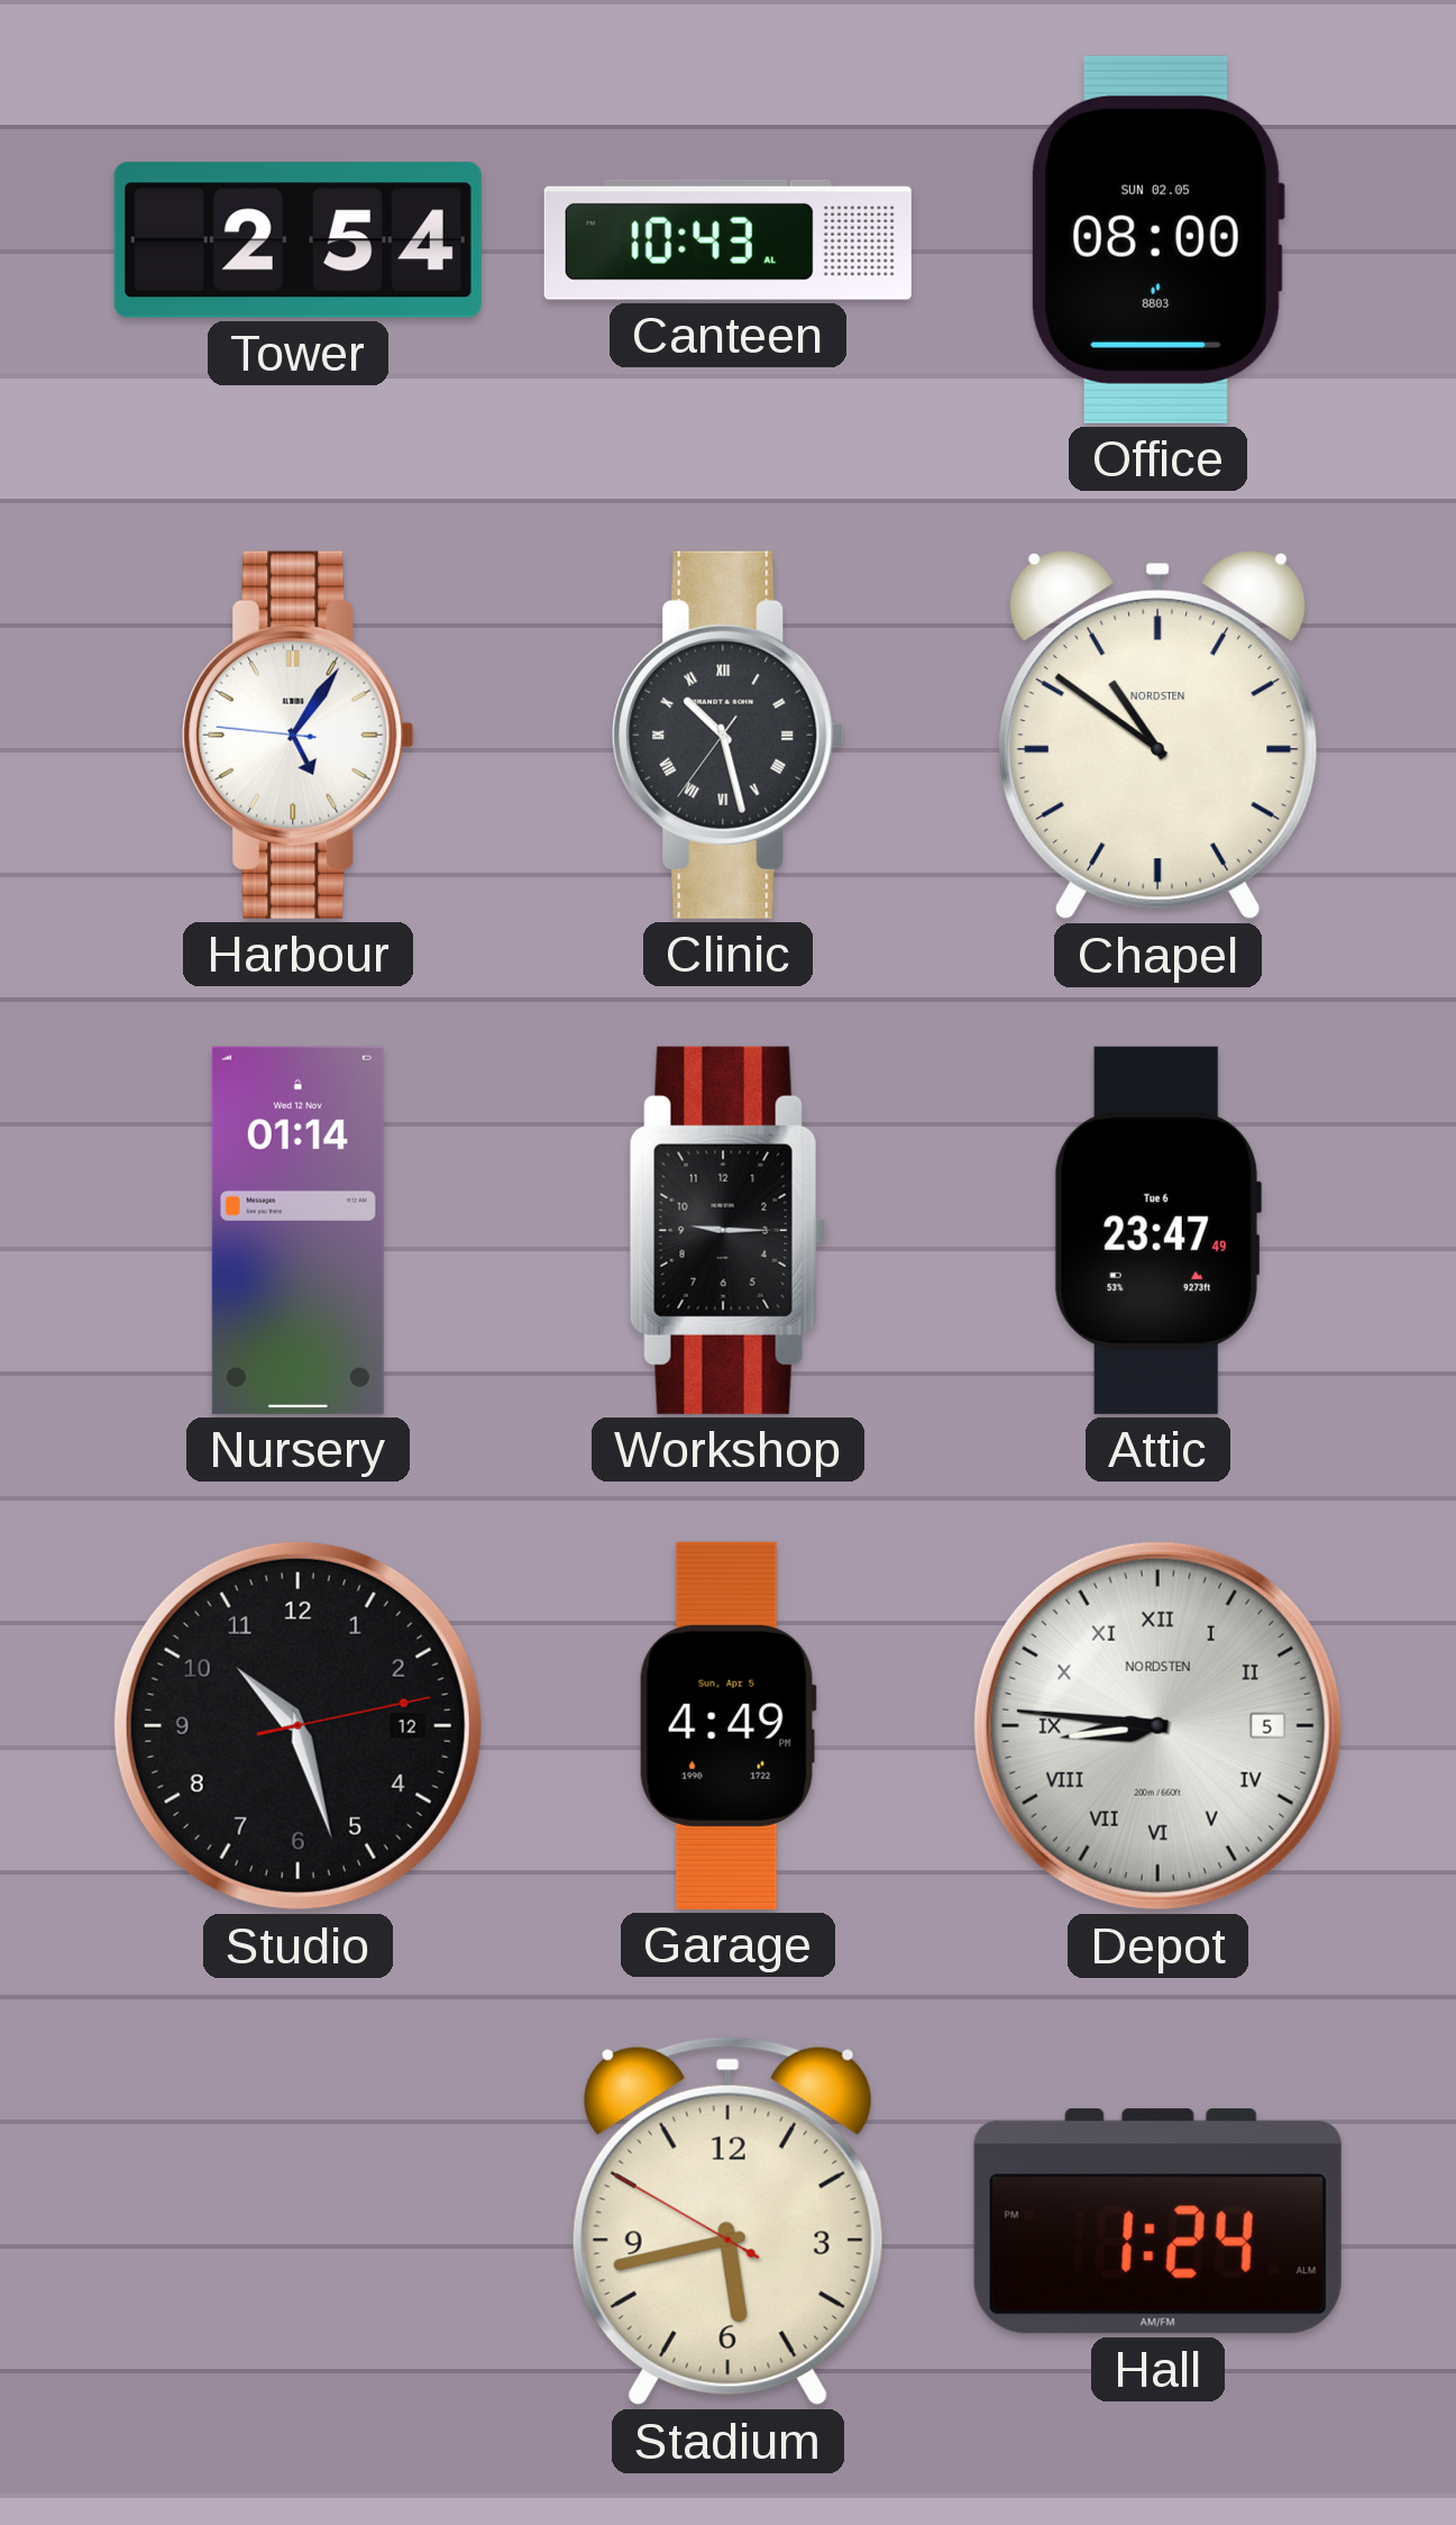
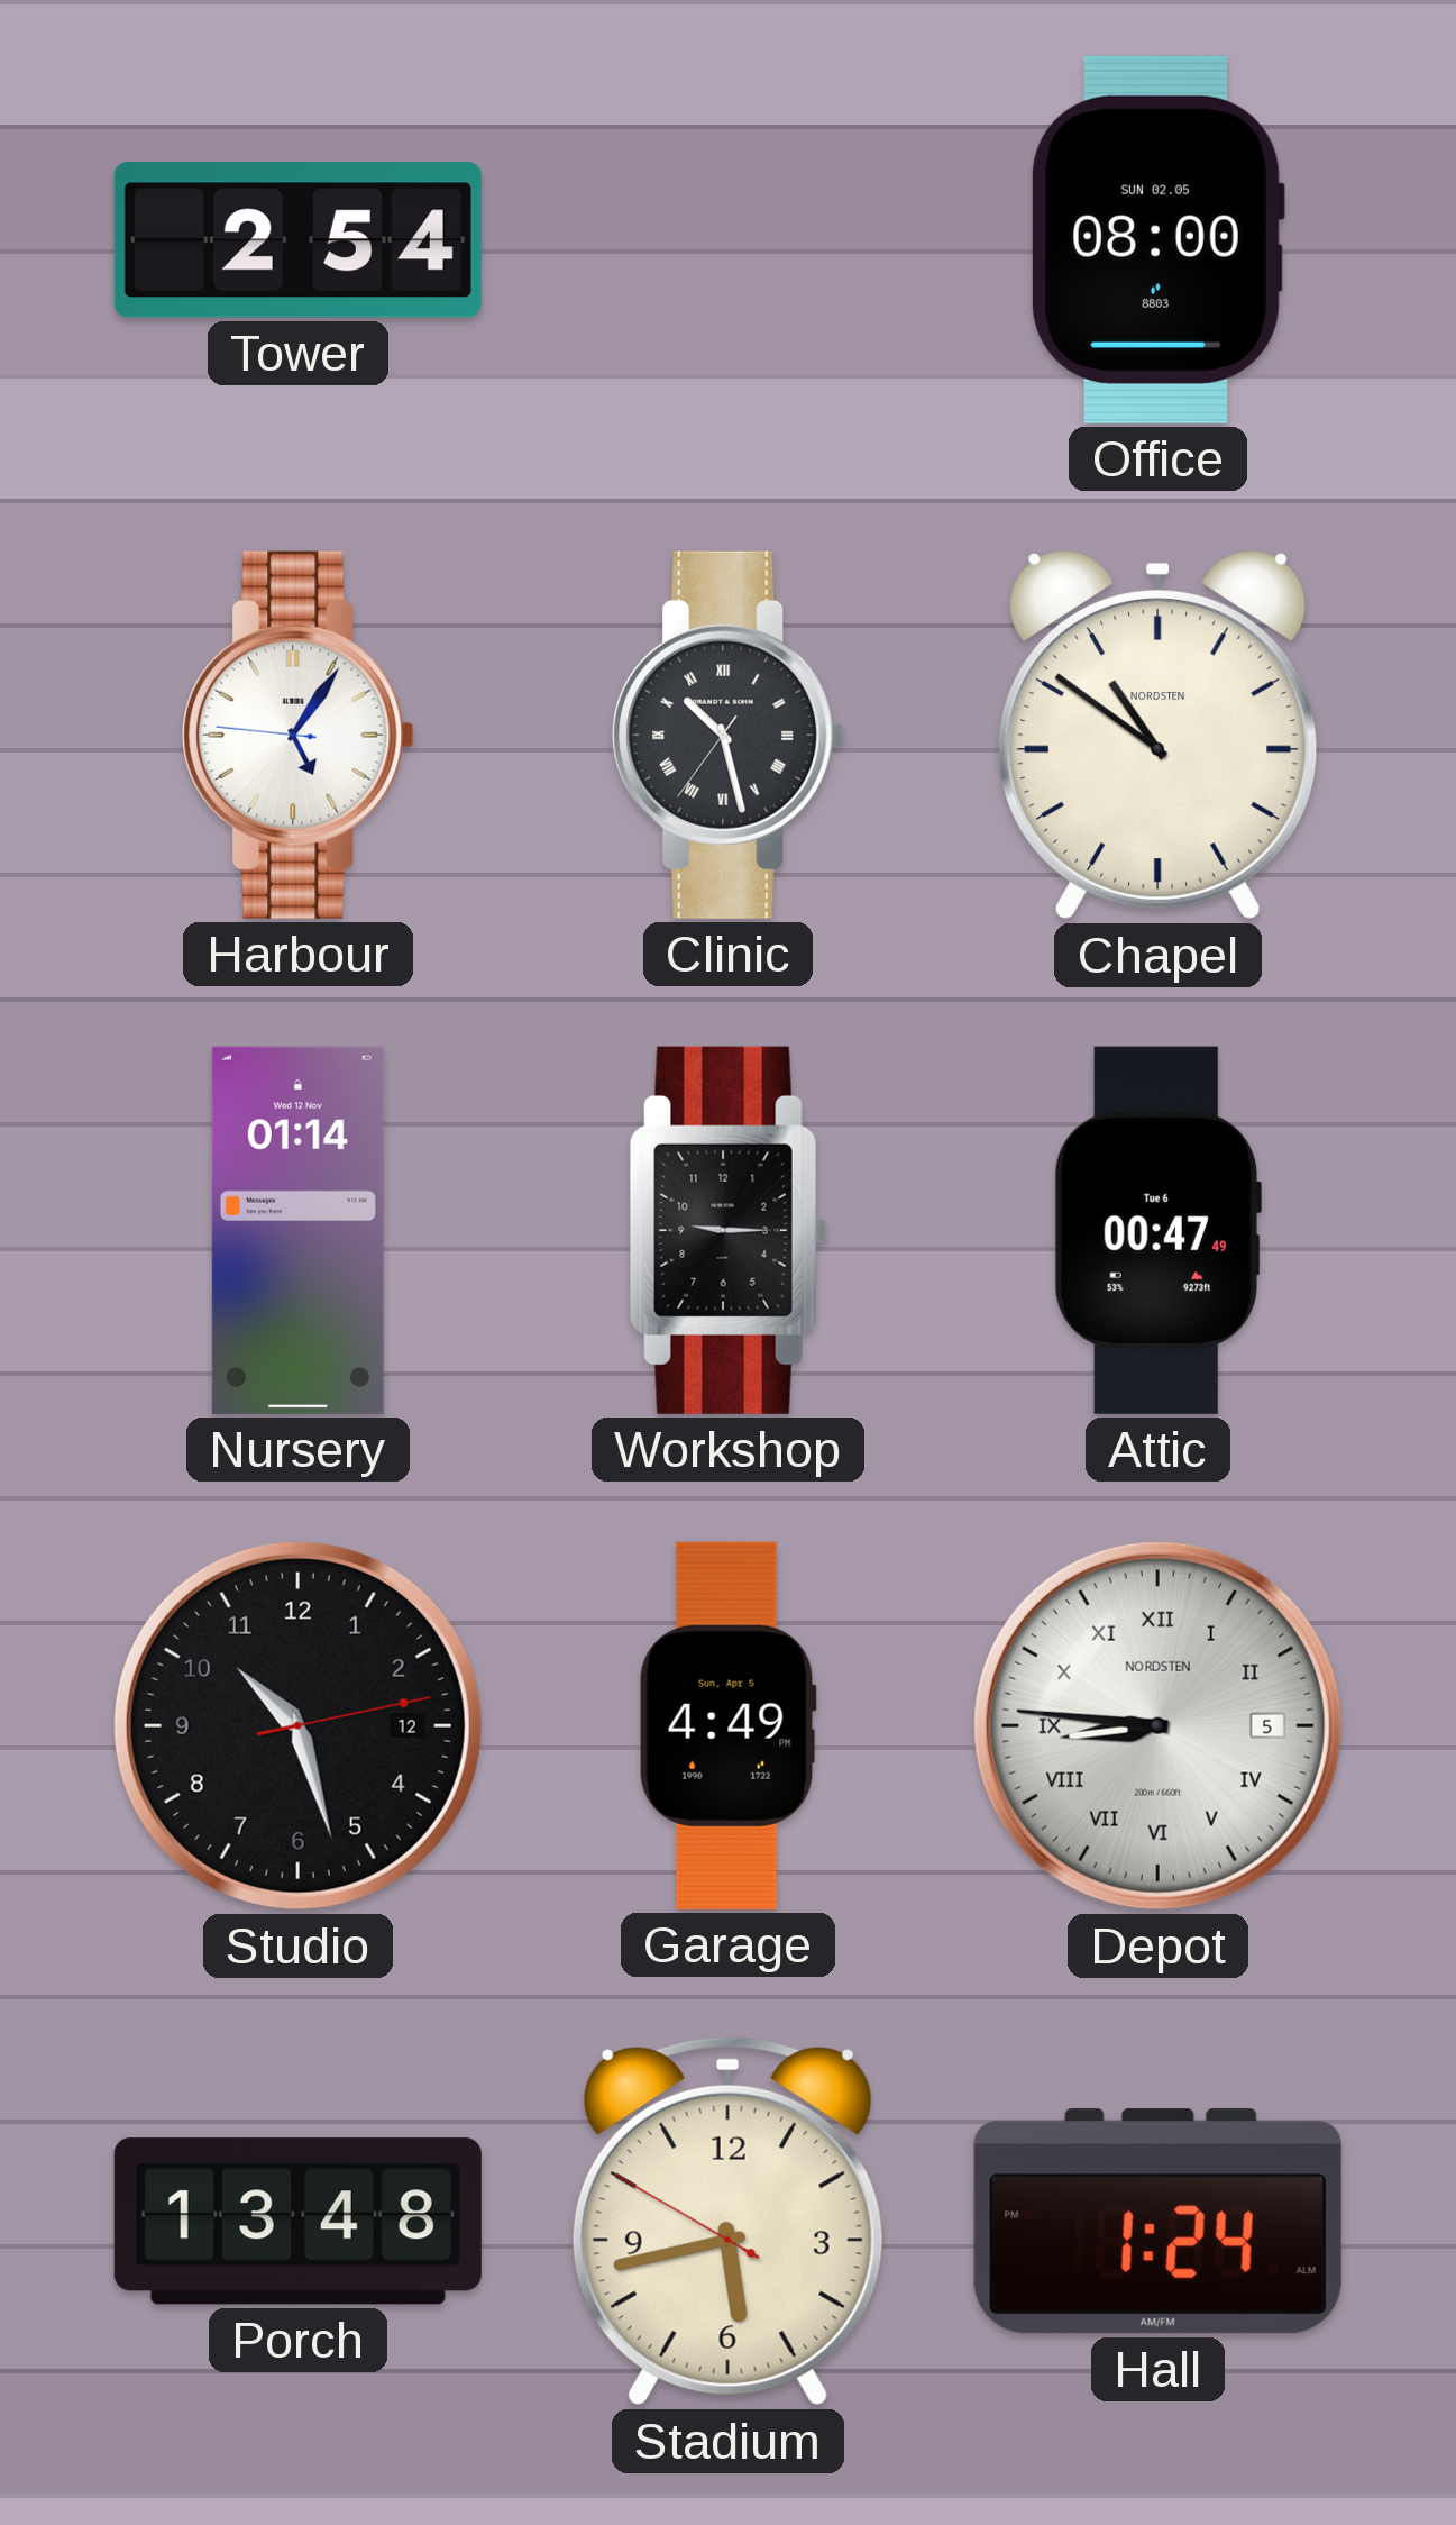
Canteen: 10:43 -> none
Attic: 23:47 -> 00:47
Porch: none -> 13:48
